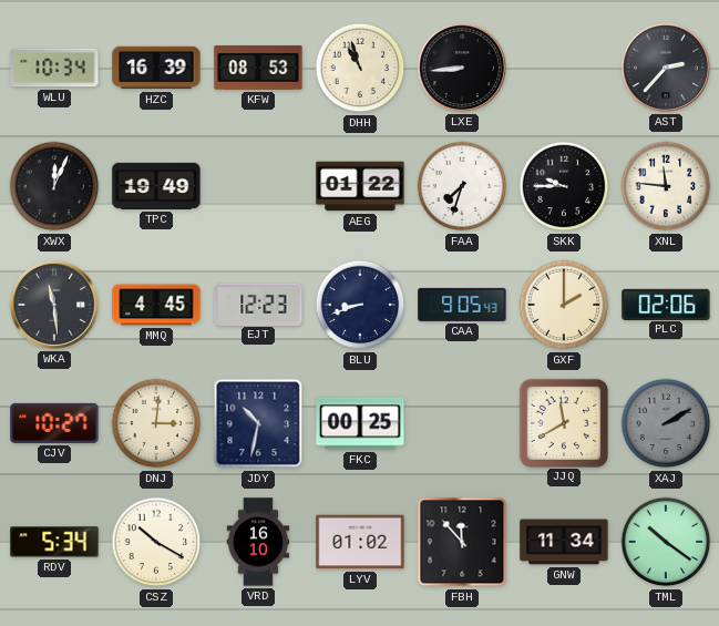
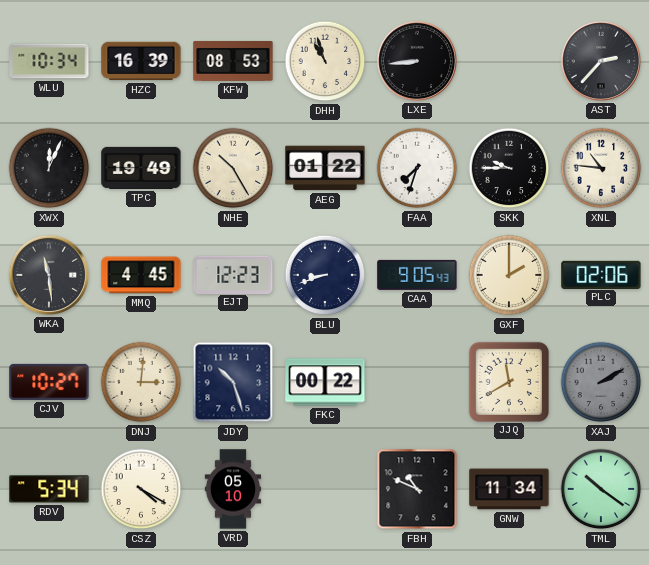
NHE: none -> 10:25
XNL: 11:46 -> 10:46
JDY: 10:32 -> 10:27
FKC: 00:25 -> 00:22
CSZ: 10:20 -> 4:20
VRD: 16:10 -> 05:10
LYV: 01:02 -> none
FBH: 11:53 -> 10:49
